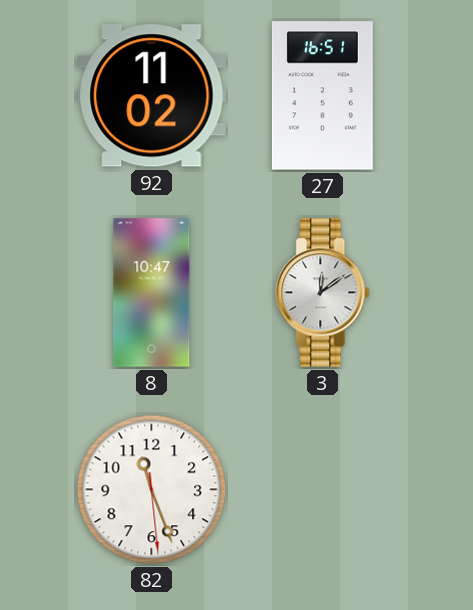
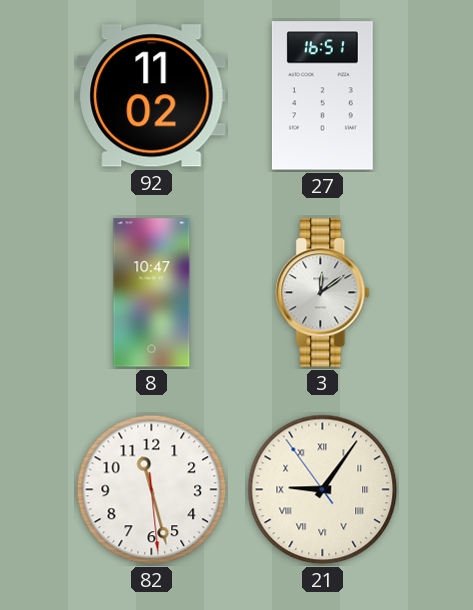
82: 11:26 -> 11:27
21: none -> 9:05
